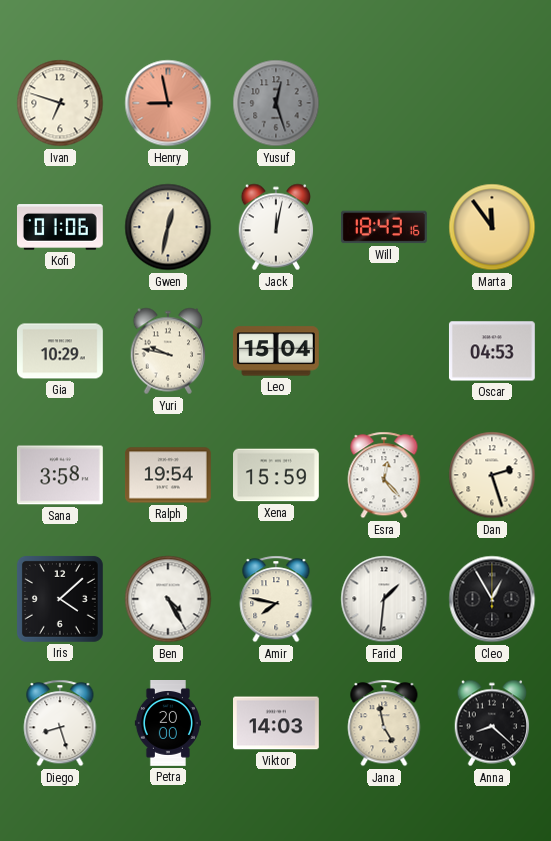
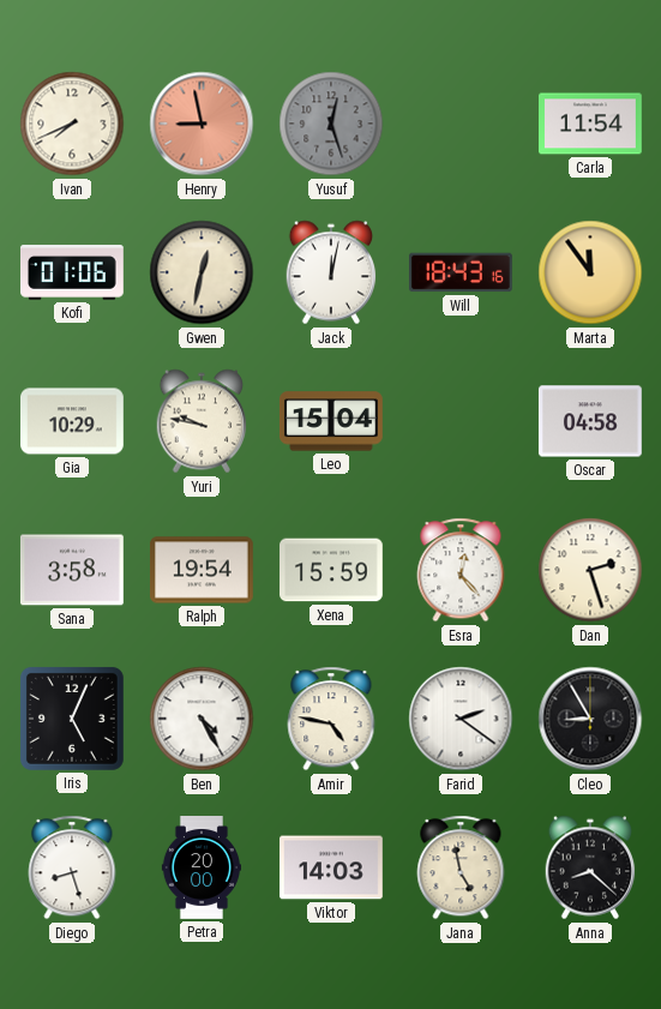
Ivan: 6:48 -> 7:41
Carla: none -> 11:54
Oscar: 04:53 -> 04:58
Iris: 4:08 -> 5:04
Amir: 7:47 -> 4:47
Farid: 1:31 -> 2:21
Cleo: 12:55 -> 8:55
